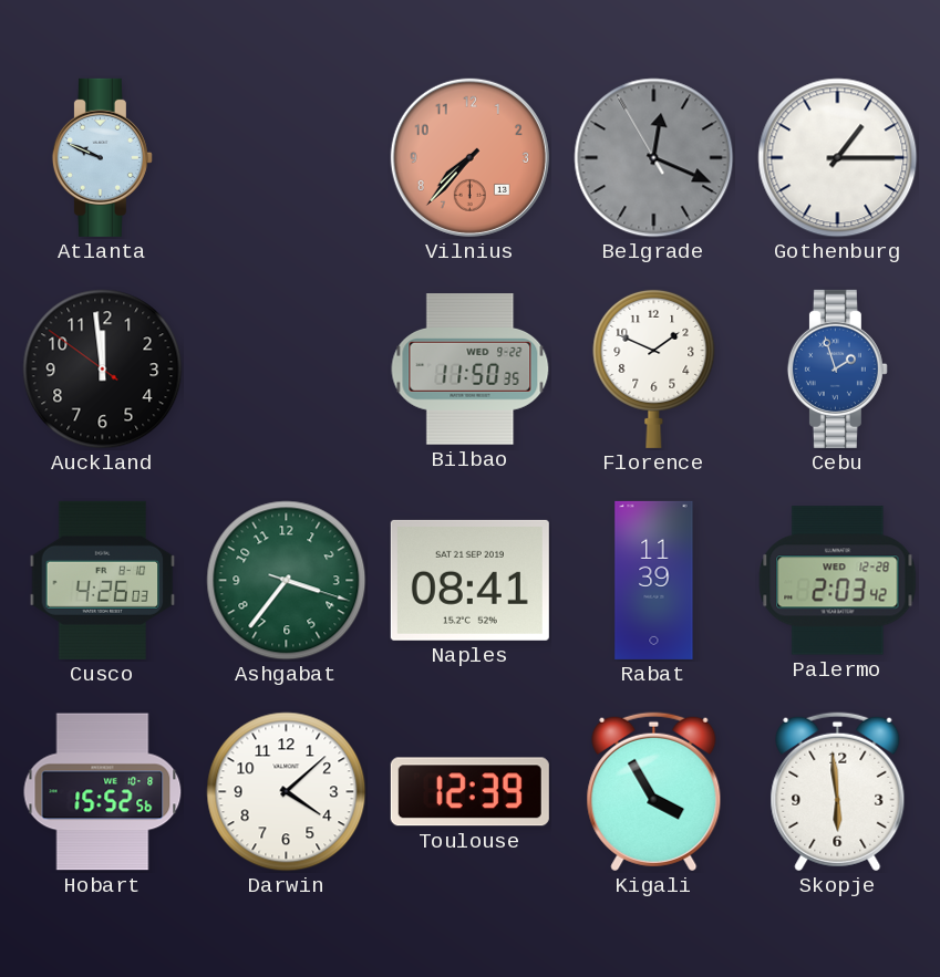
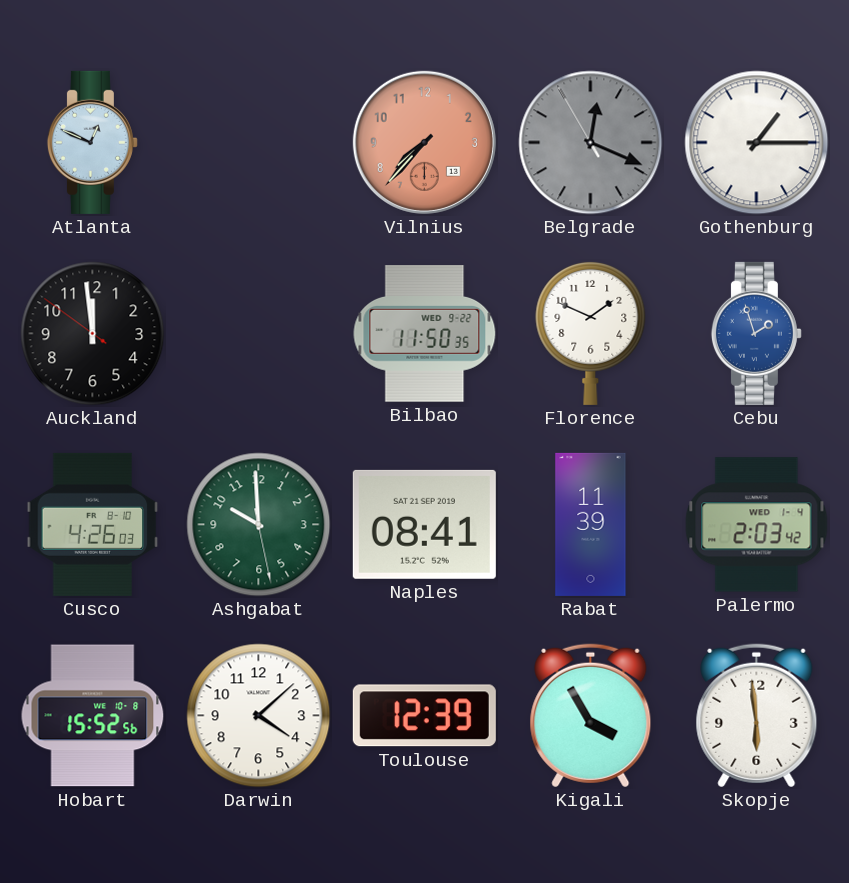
Atlanta: 9:49 -> 12:49
Ashgabat: 3:36 -> 9:59
Palermo date: WED 12-28 -> WED 1-4
